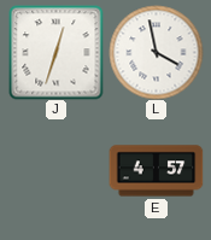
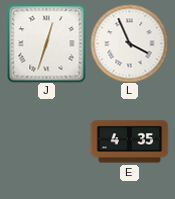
L: 3:58 -> 3:56
E: 4:57 -> 4:35
